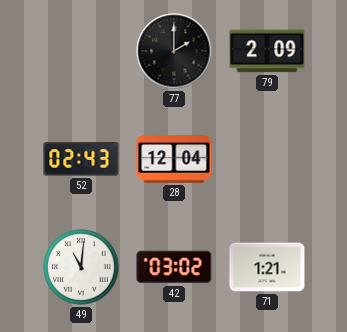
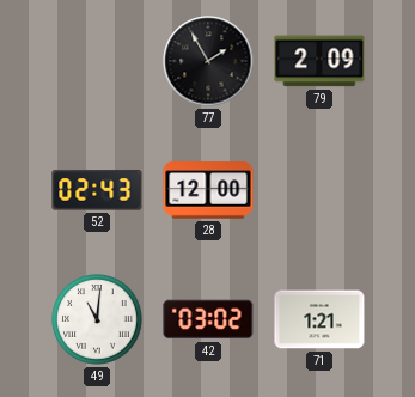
77: 2:00 -> 1:55
28: 12:04 -> 12:00
